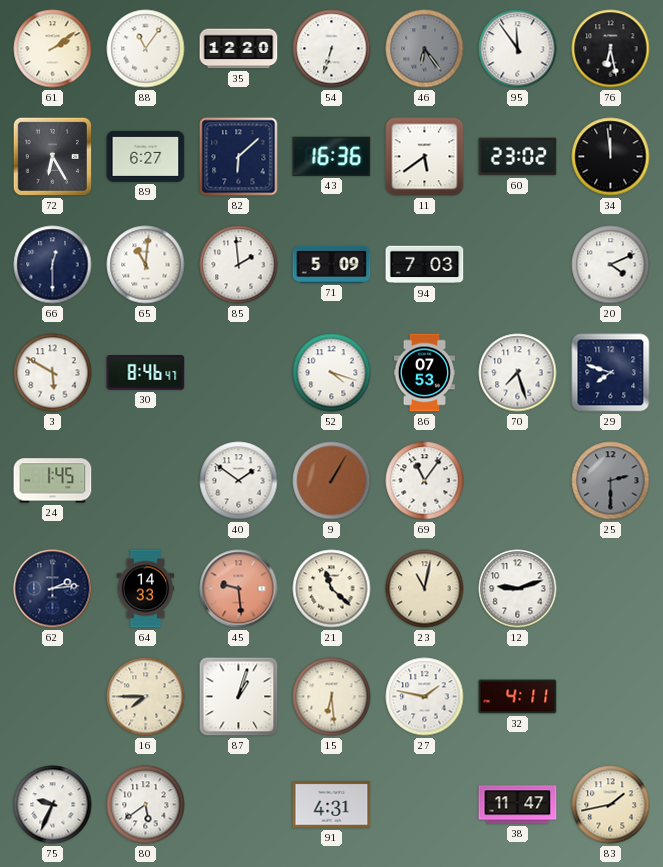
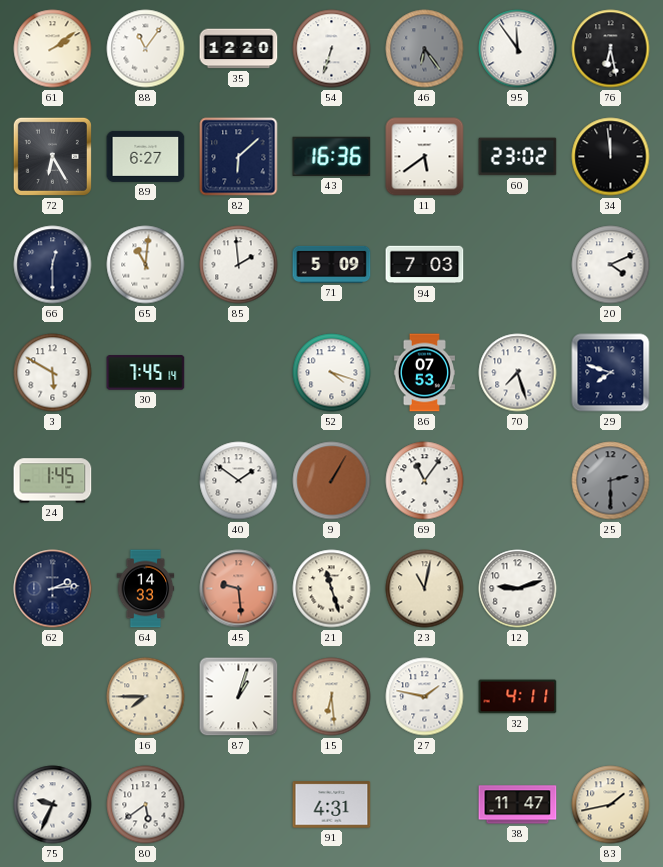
30: 8:46 -> 7:45
21: 11:22 -> 11:27
